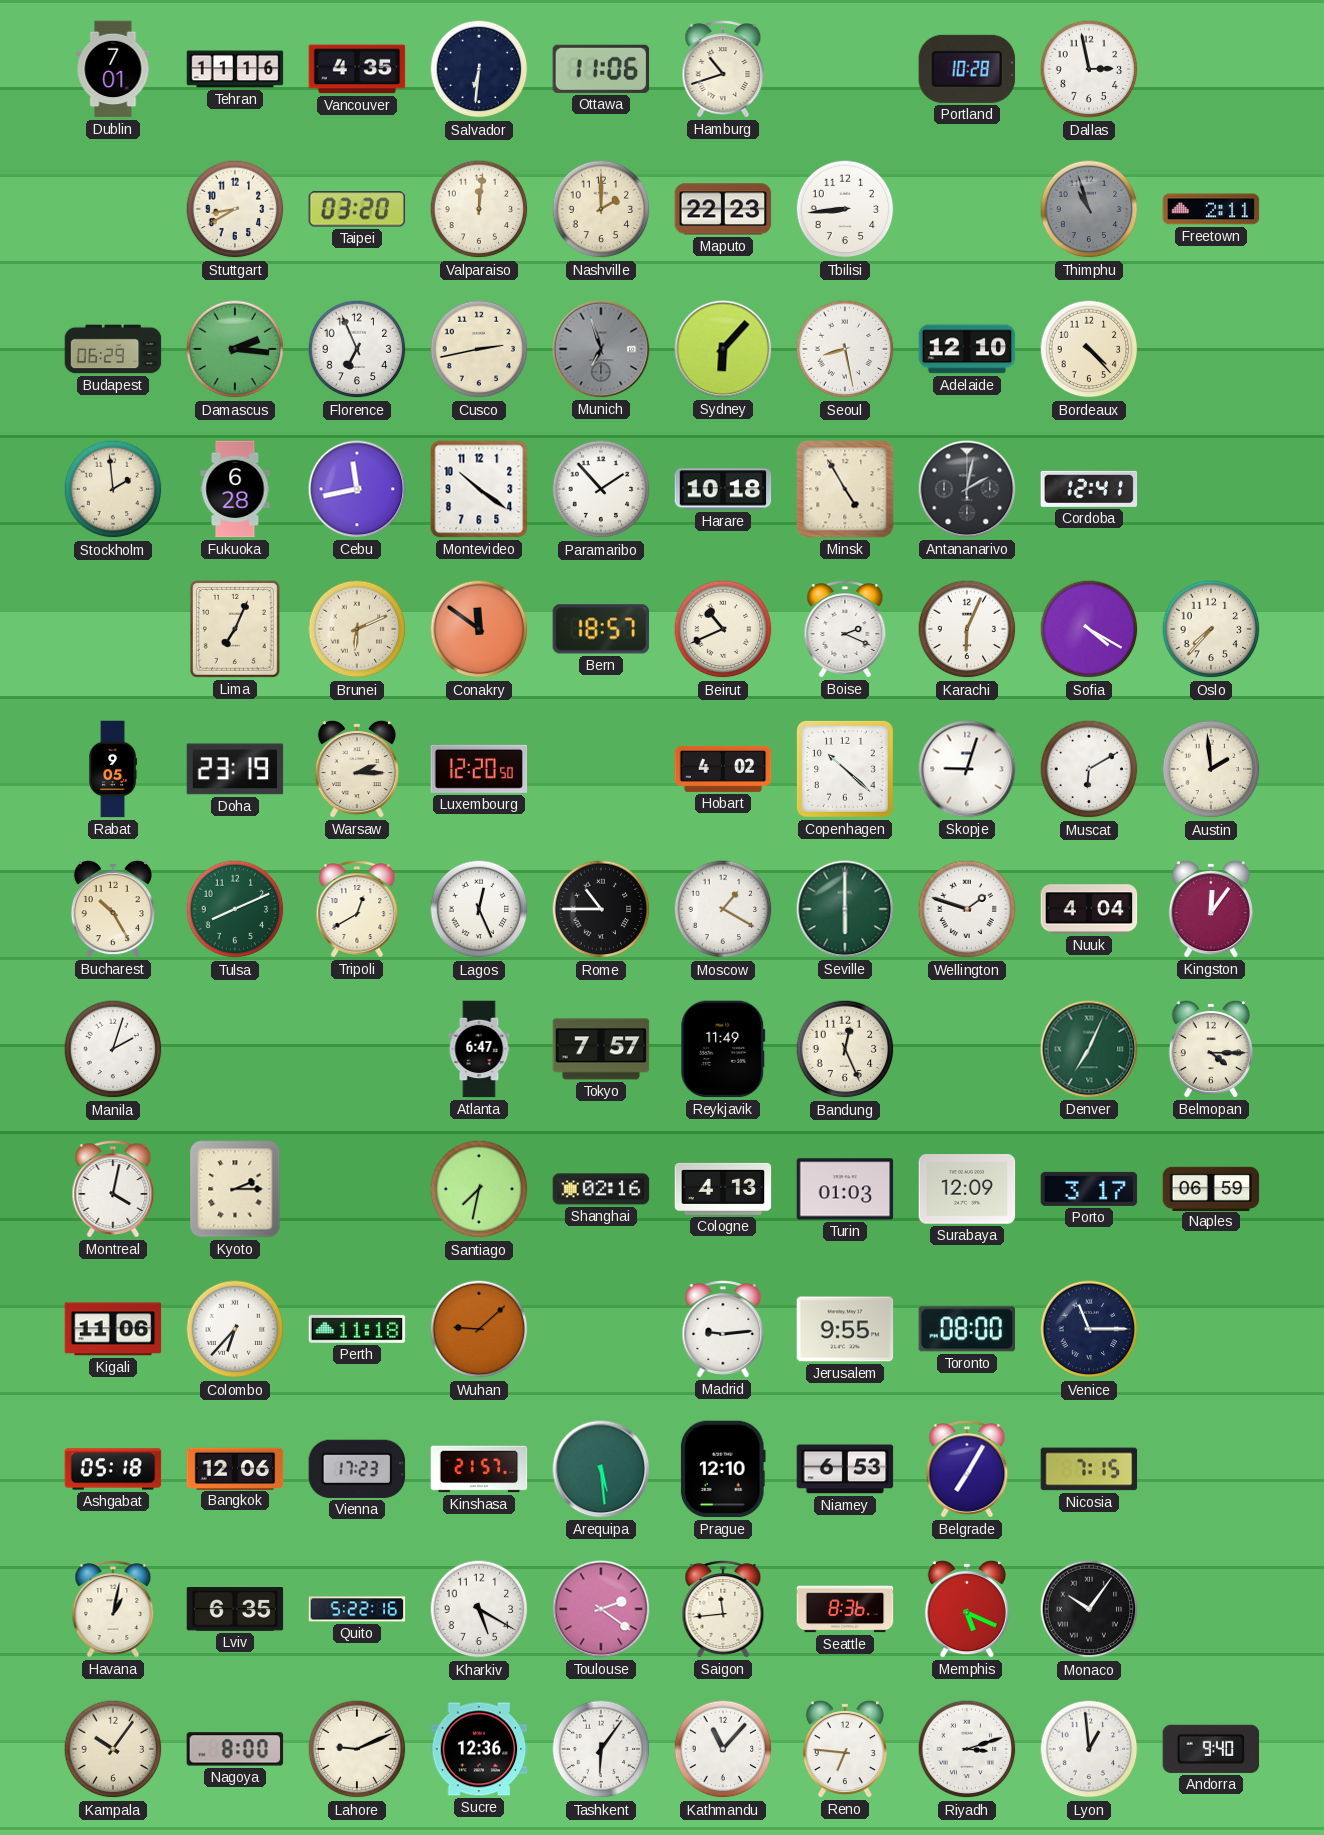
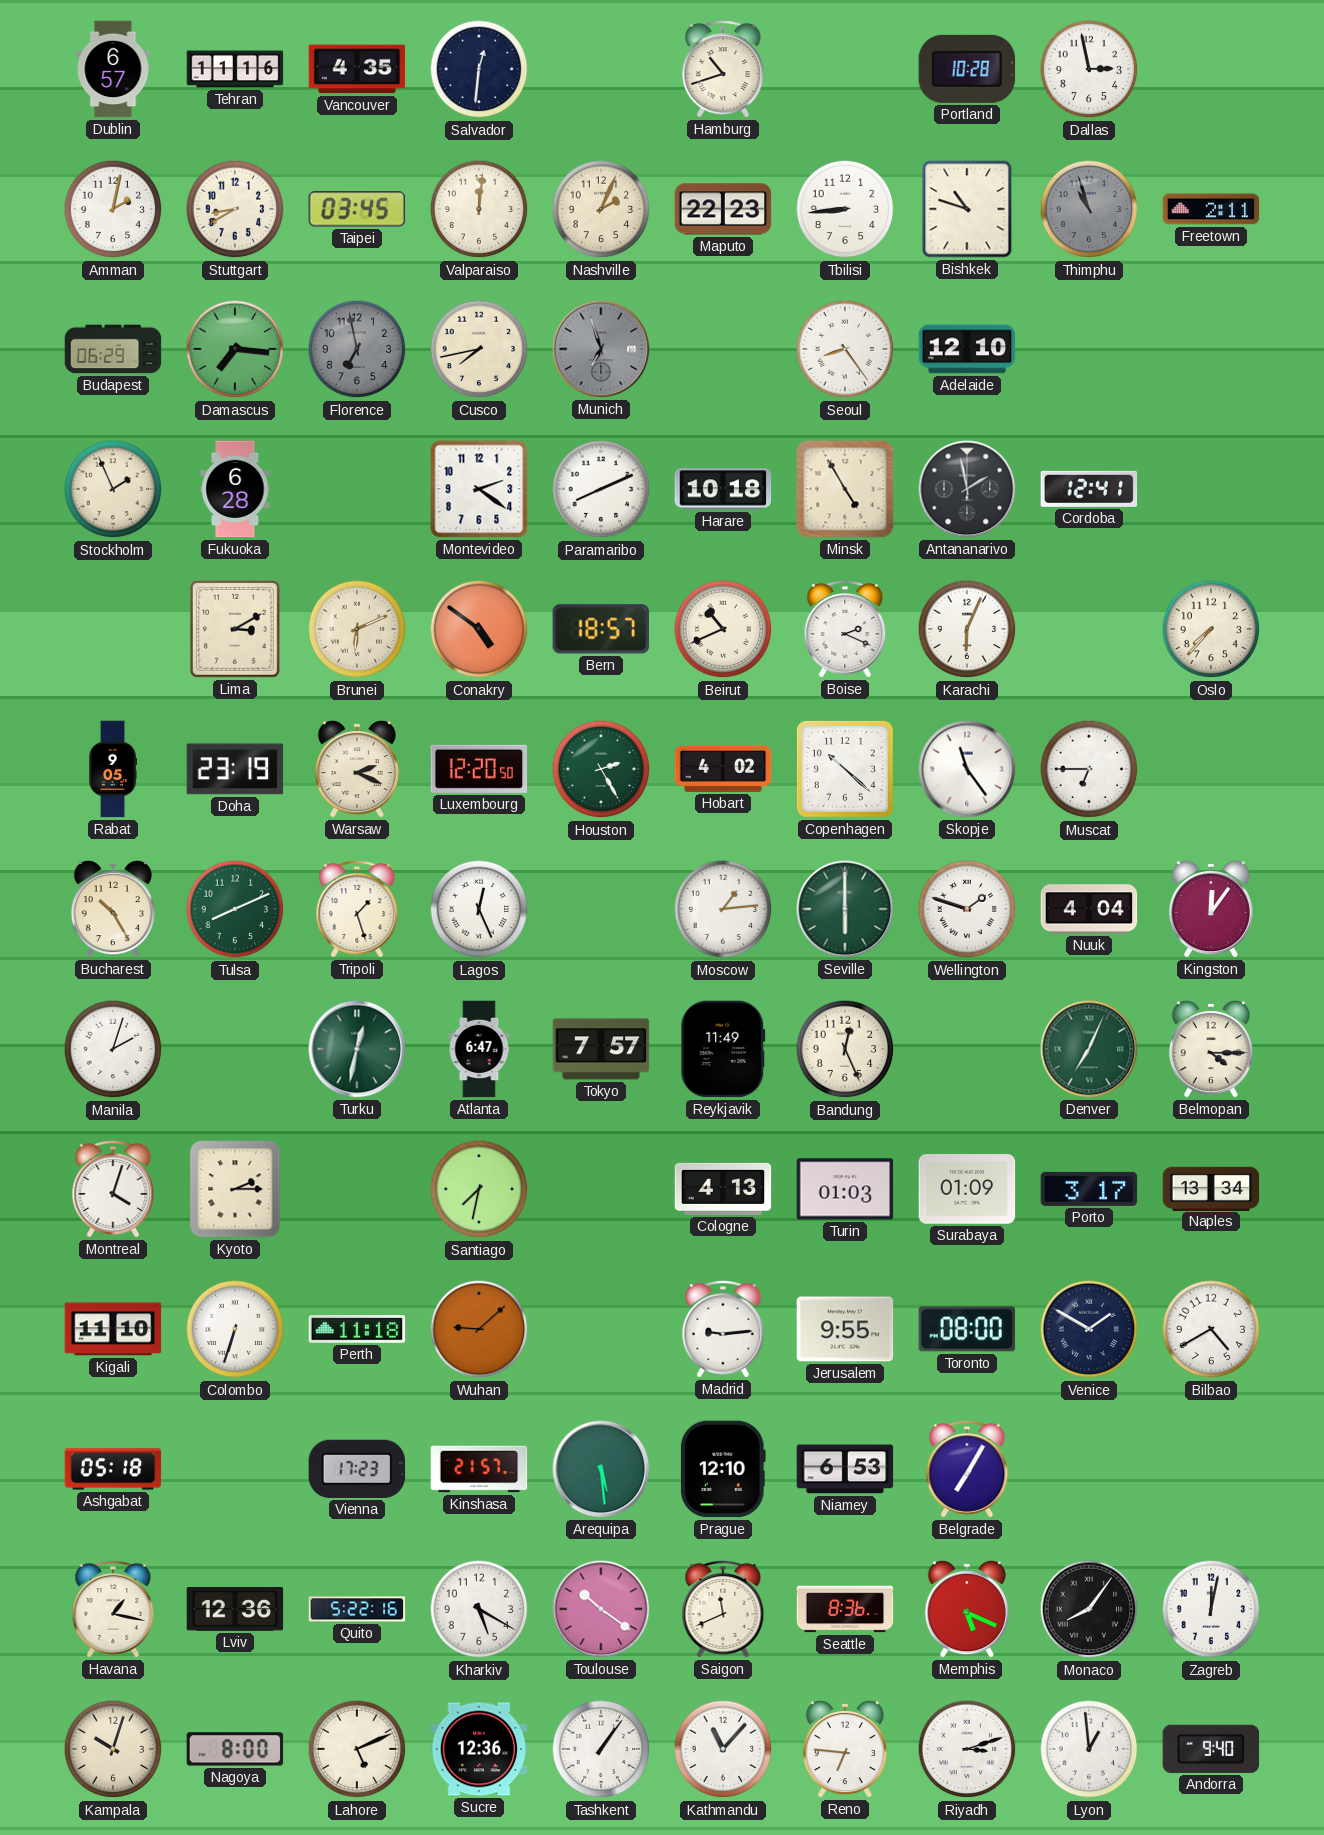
Dublin: 7:01 -> 6:57
Salvador: 6:31 -> 12:31
Ottawa: 11:06 -> none
Amman: none -> 2:02
Taipei: 03:20 -> 03:45
Nashville: 2:00 -> 2:04
Bishkek: none -> 10:48
Damascus: 2:16 -> 7:16
Florence: 6:56 -> 6:58
Florence dial: white -> grey
Cusco: 2:43 -> 7:43
Sydney: 6:07 -> none
Seoul: 8:28 -> 8:24
Bordeaux: 4:23 -> none
Stockholm: 1:59 -> 1:56
Cebu: 11:43 -> none
Montevideo: 10:21 -> 2:21
Paramaribo: 1:53 -> 8:11
Antananarivo: 2:02 -> 1:58
Lima: 7:04 -> 3:10
Conakry: 11:51 -> 4:51
Sofia: 4:20 -> none
Warsaw: 2:15 -> 2:19
Houston: none -> 2:25
Skopje: 9:03 -> 11:24
Muscat: 6:10 -> 6:45
Austin: 1:59 -> none
Tripoli: 12:40 -> 1:27
Rome: 10:45 -> none
Moscow: 1:20 -> 1:14
Turku: none -> 12:32
Montreal: 4:02 -> 4:03
Shanghai: 02:16 -> none
Surabaya: 12:09 -> 01:09
Naples: 06:59 -> 13:34
Kigali: 11:06 -> 11:10
Colombo: 6:37 -> 6:33
Venice: 11:15 -> 1:50
Bilbao: none -> 4:40
Bangkok: 12:06 -> none
Nicosia: 7:15 -> none
Havana: 1:02 -> 1:17
Lviv: 6:35 -> 12:36
Toulouse: 2:21 -> 10:21
Saigon: 11:44 -> 11:41
Monaco: 10:06 -> 8:06
Zagreb: none -> 12:02
Kampala: 10:06 -> 10:03
Lahore: 9:11 -> 5:11
Tashkent: 6:06 -> 1:06
